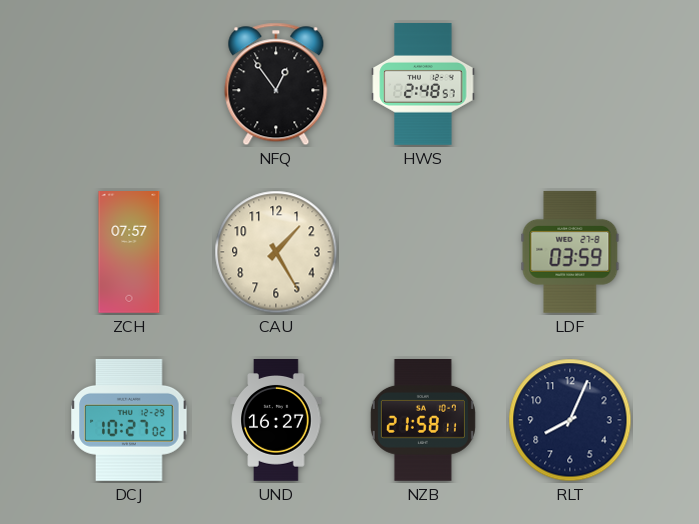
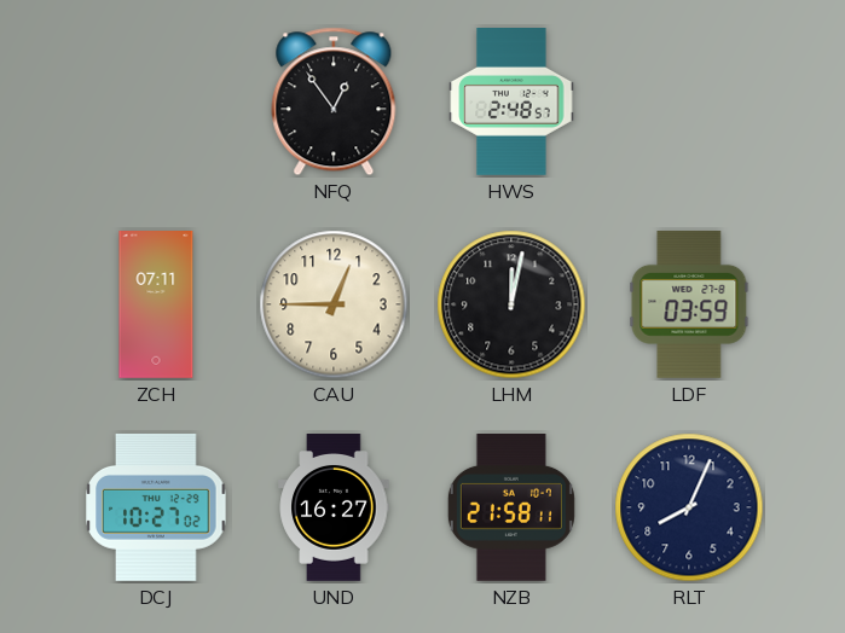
ZCH: 07:57 -> 07:11
CAU: 1:25 -> 12:45
LHM: none -> 12:02
